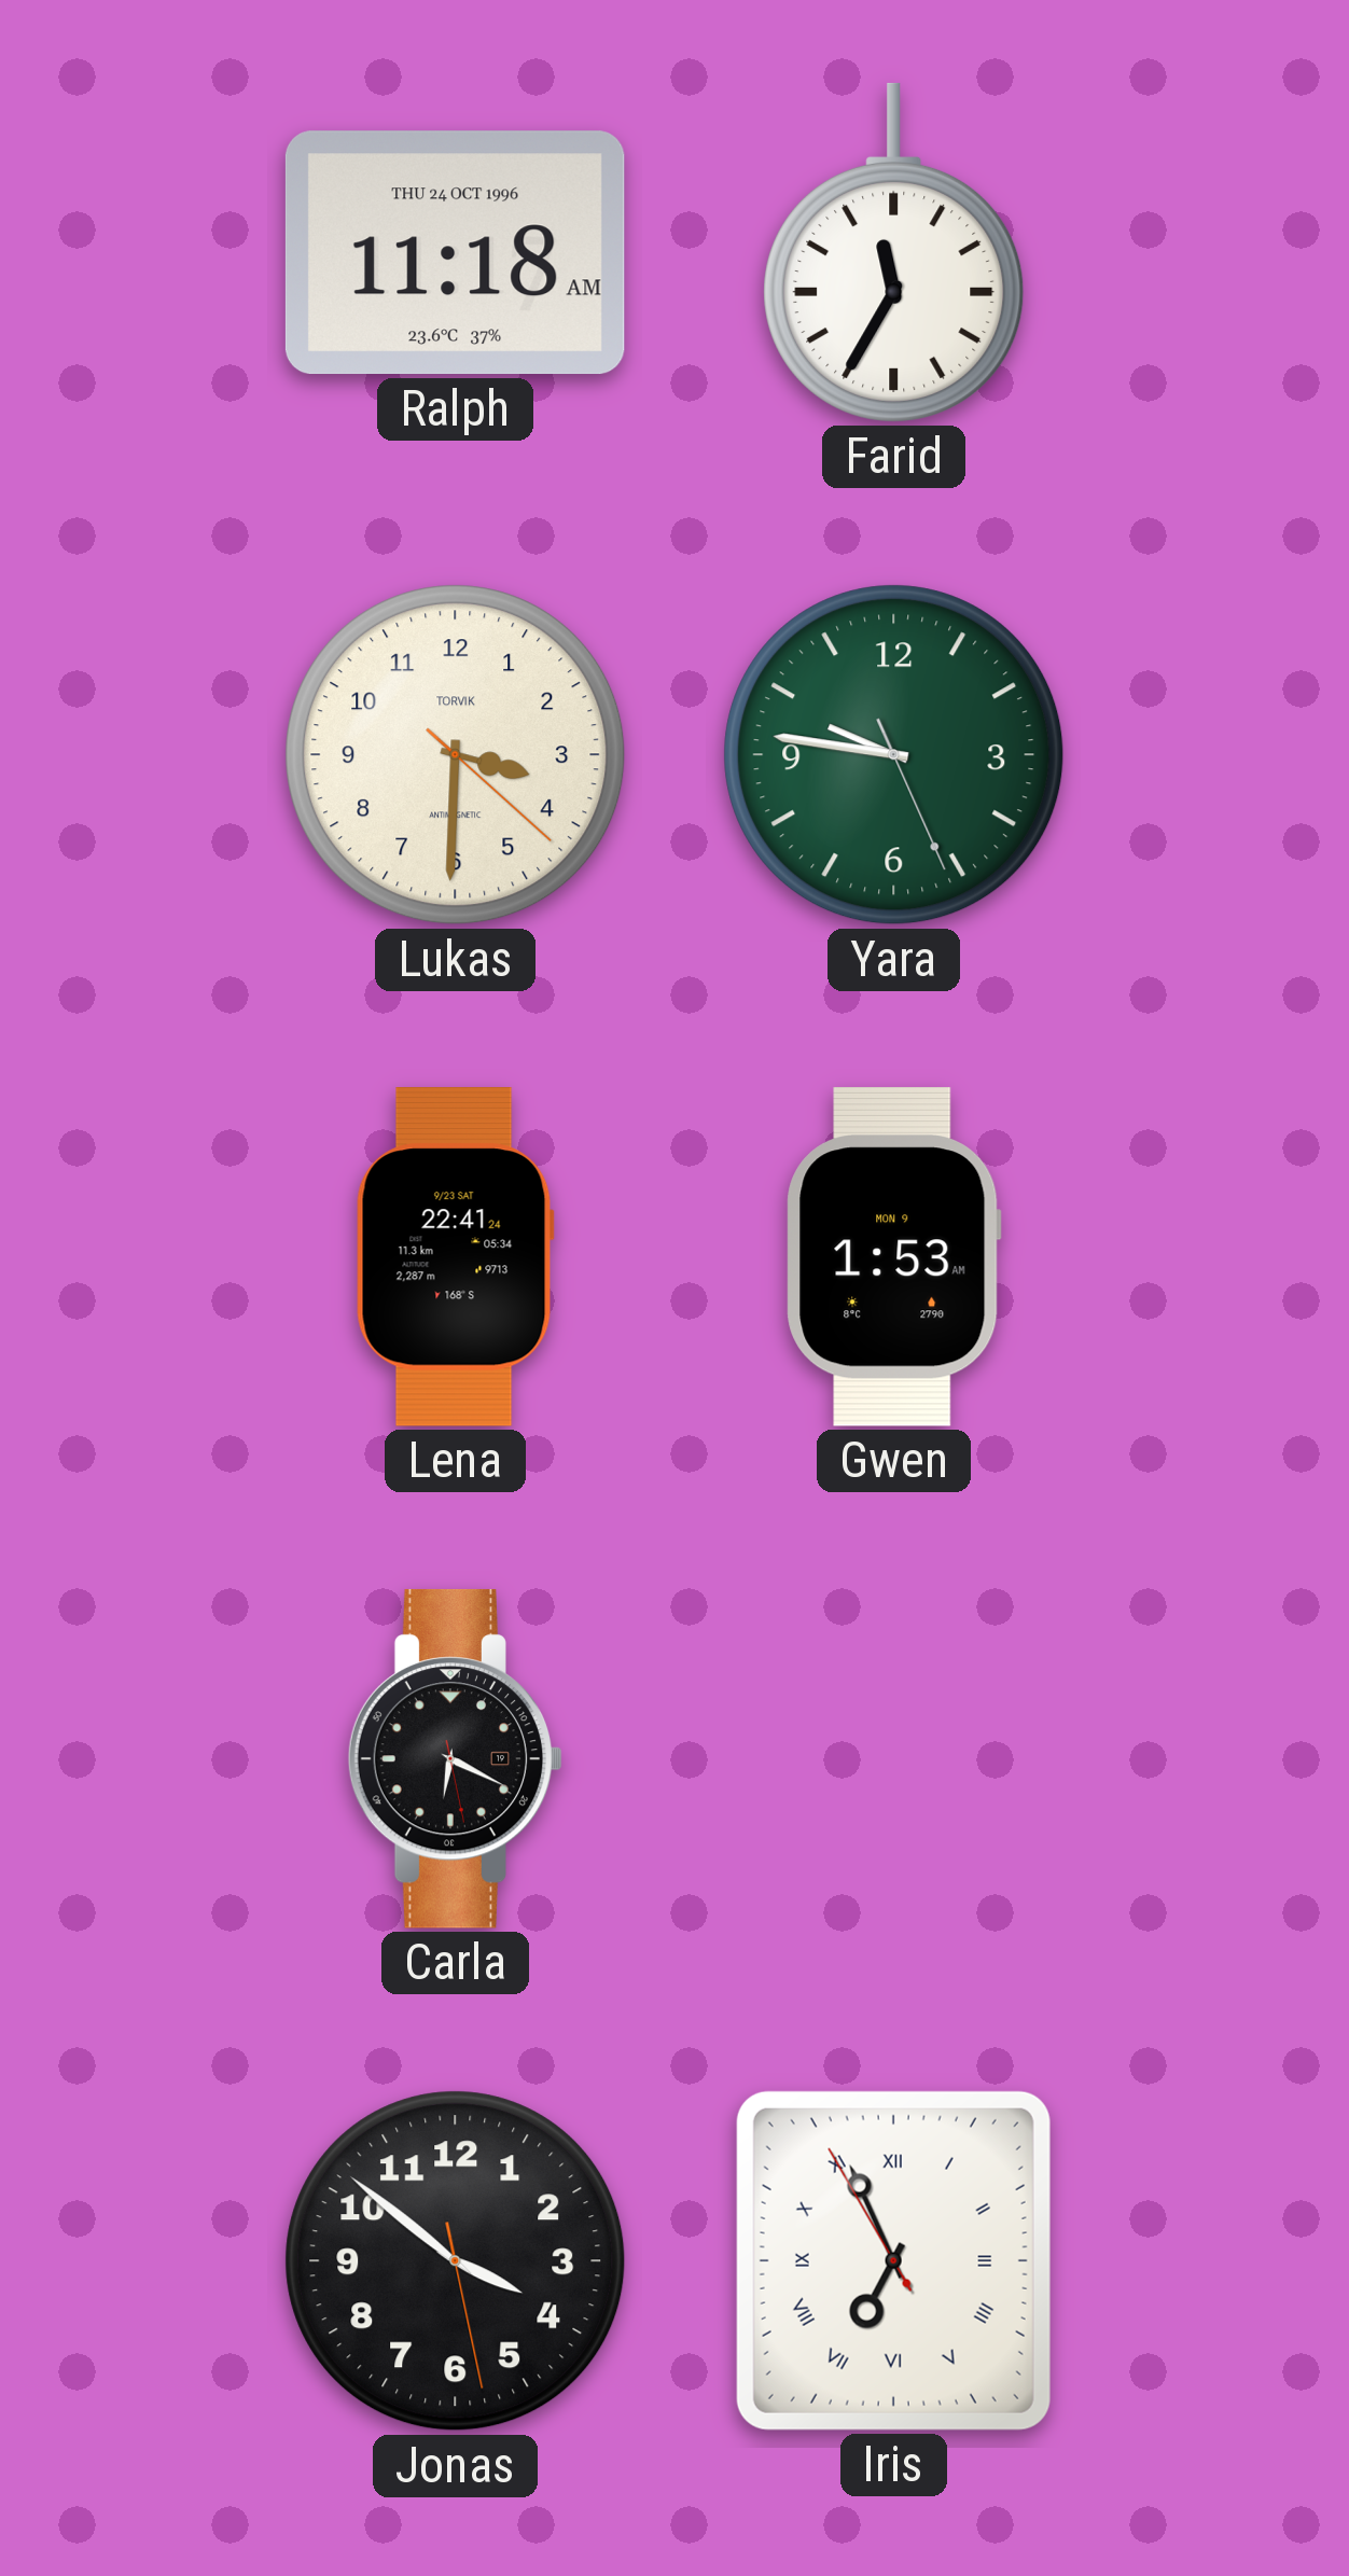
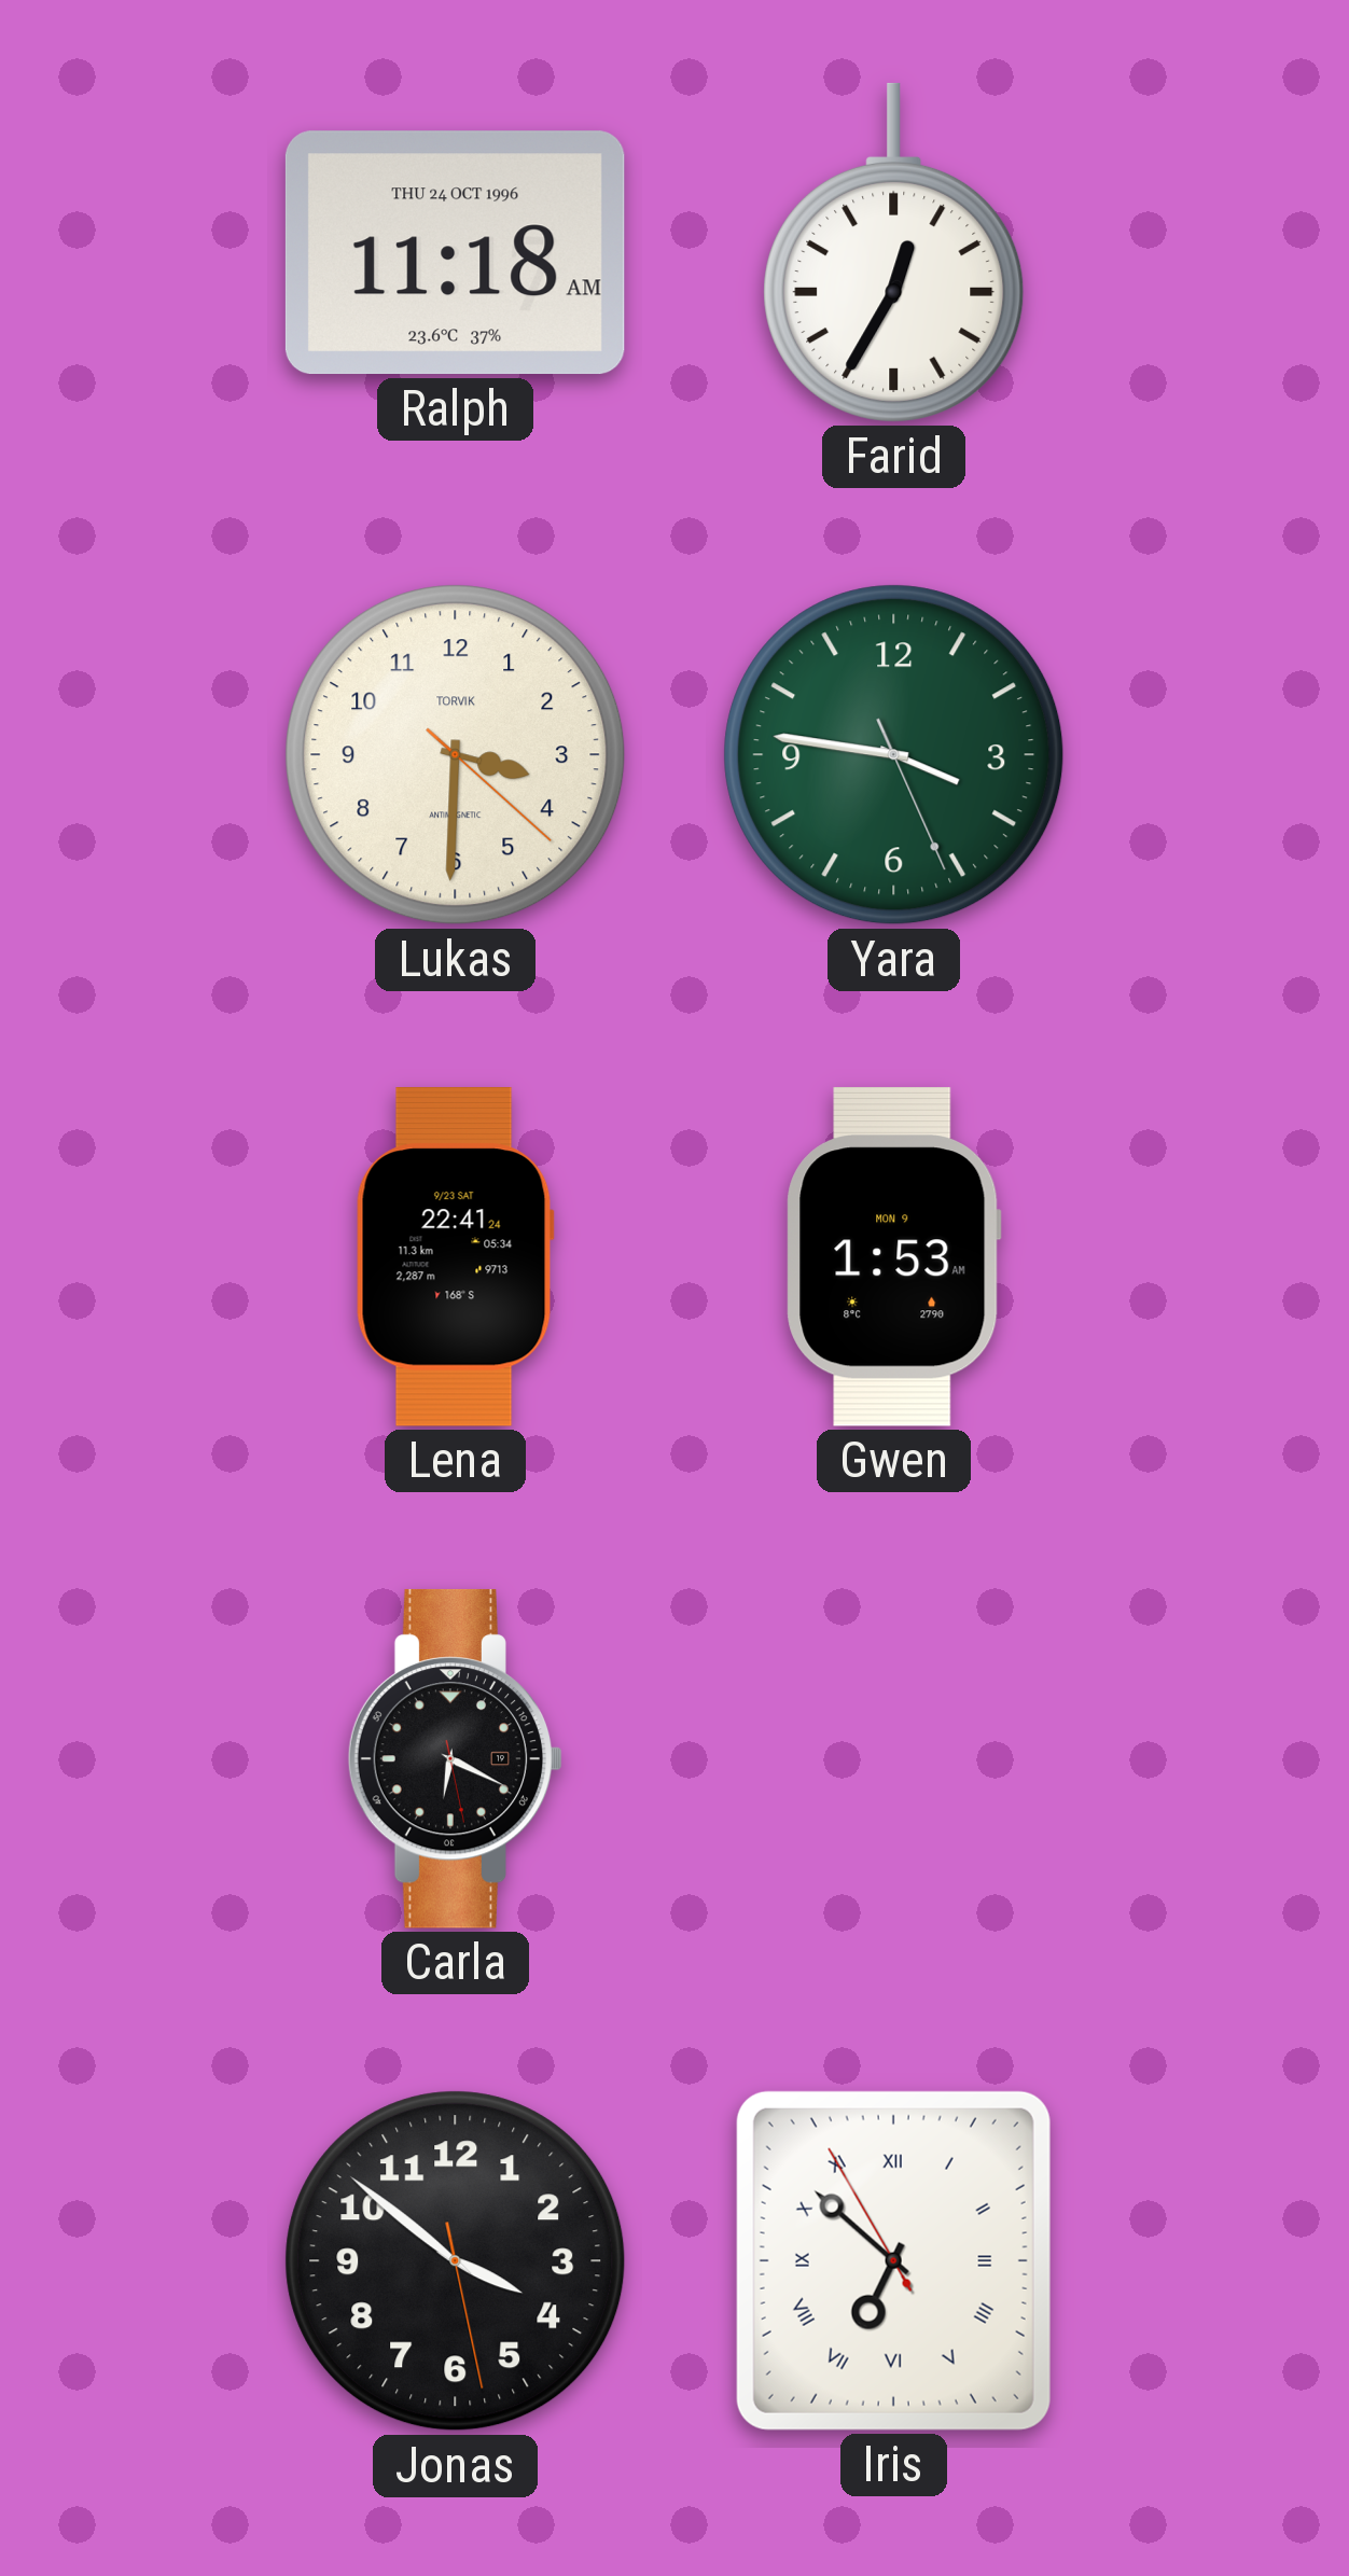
Farid: 11:35 -> 12:35
Yara: 9:46 -> 3:46
Iris: 6:55 -> 6:51
